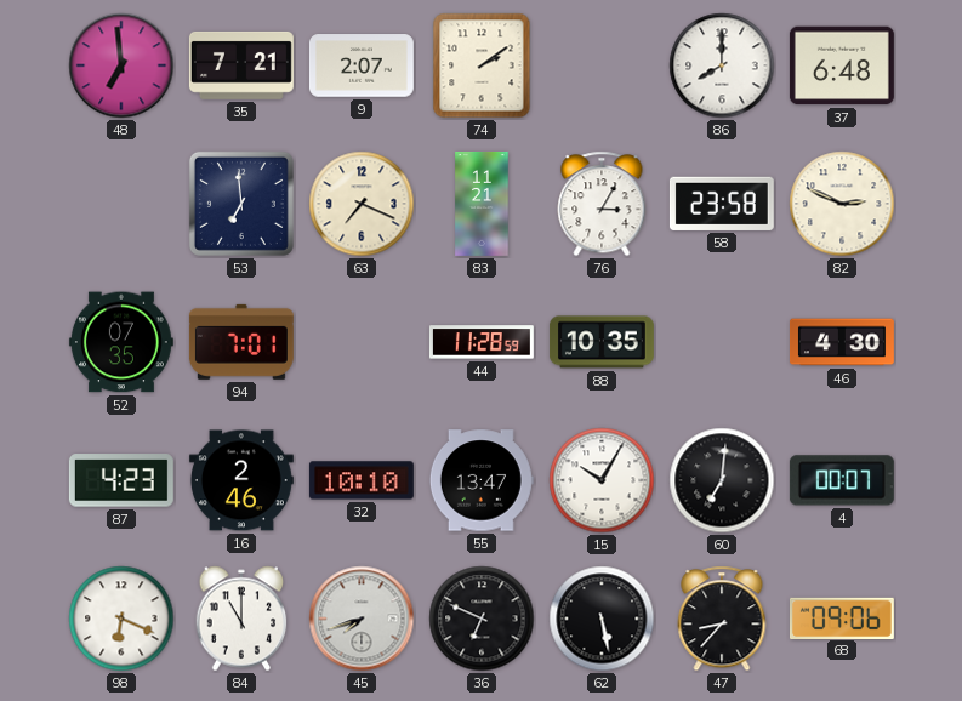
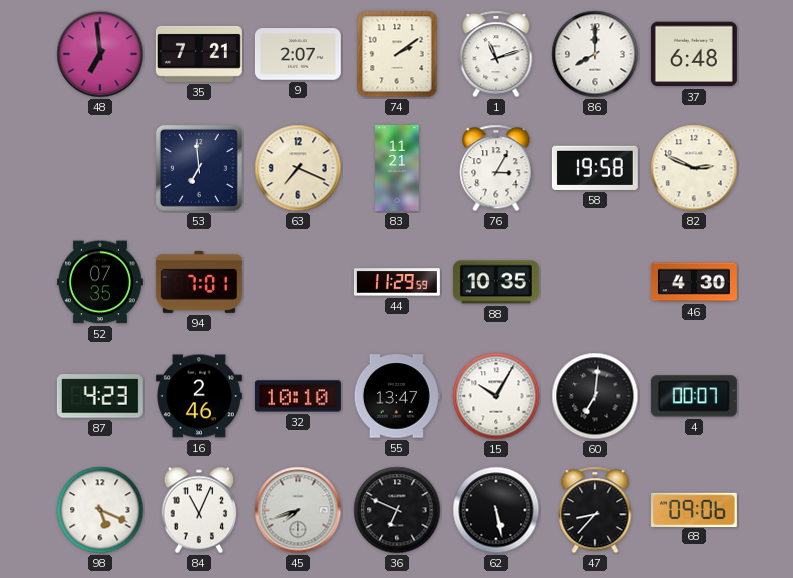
1: none -> 11:12
58: 23:58 -> 19:58
44: 11:28 -> 11:29
98: 6:19 -> 5:19
84: 11:00 -> 11:04
